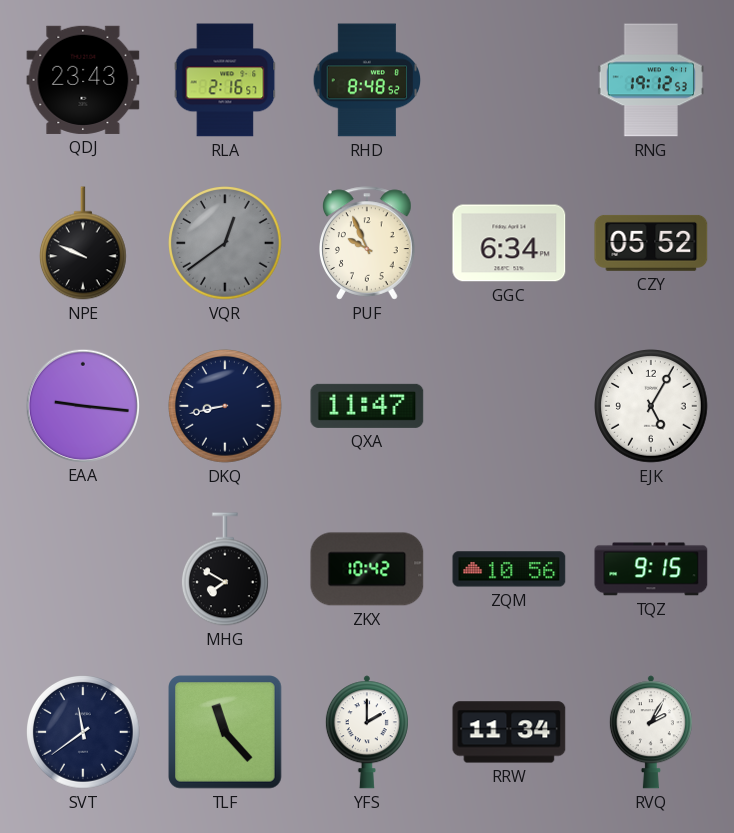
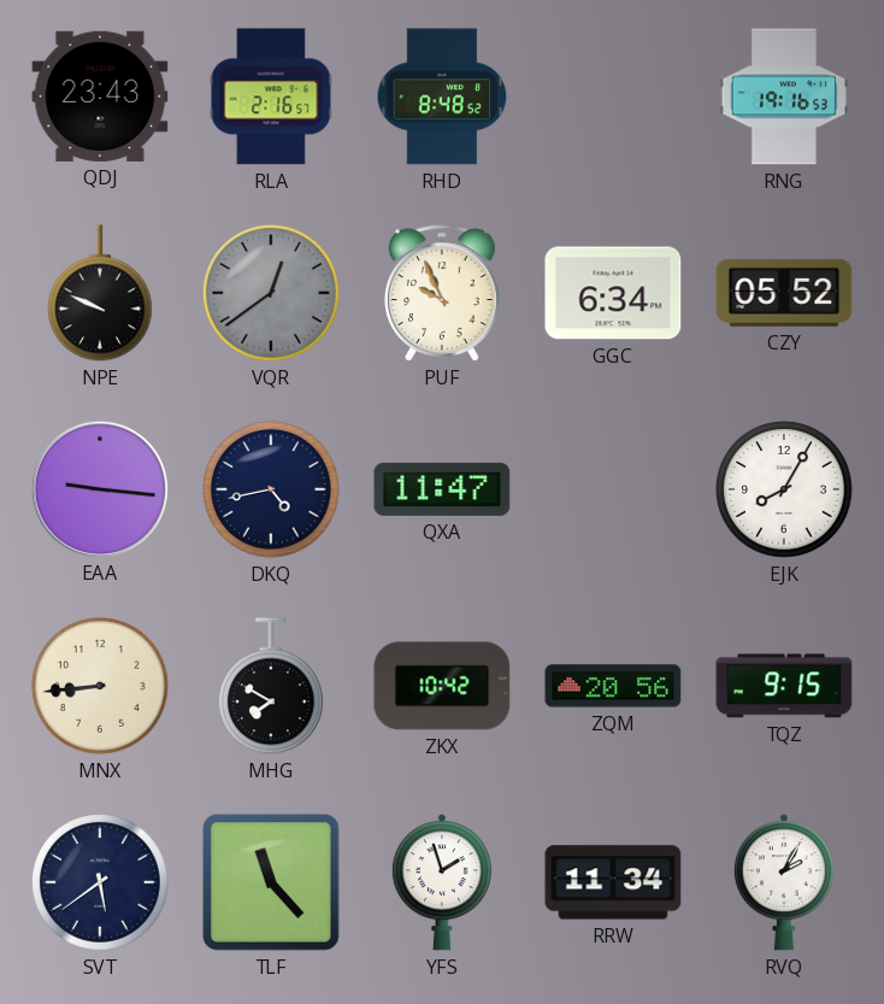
RNG: 19:12 -> 19:16
DKQ: 8:43 -> 4:43
EJK: 5:05 -> 8:05
MNX: none -> 8:44
ZQM: 10:56 -> 20:56
SVT: 11:39 -> 5:39
YFS: 2:00 -> 1:57
